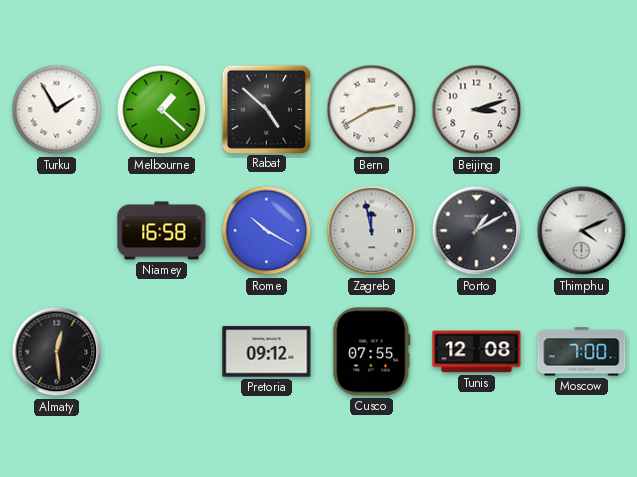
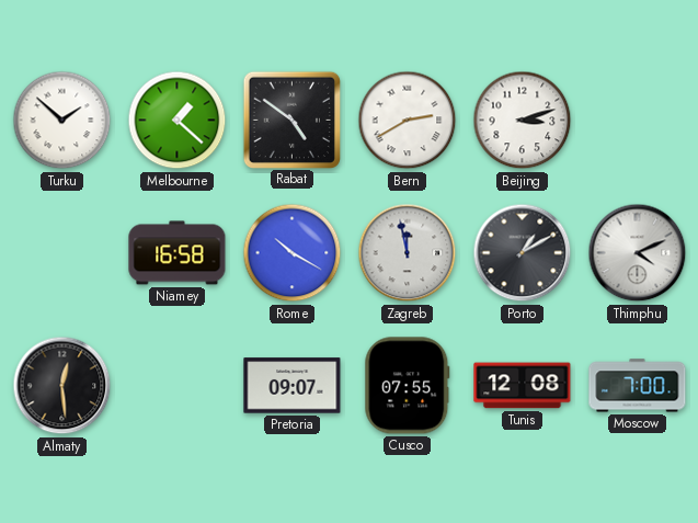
Turku: 1:55 -> 1:52
Rabat: 4:52 -> 4:51
Pretoria: 09:12 -> 09:07
